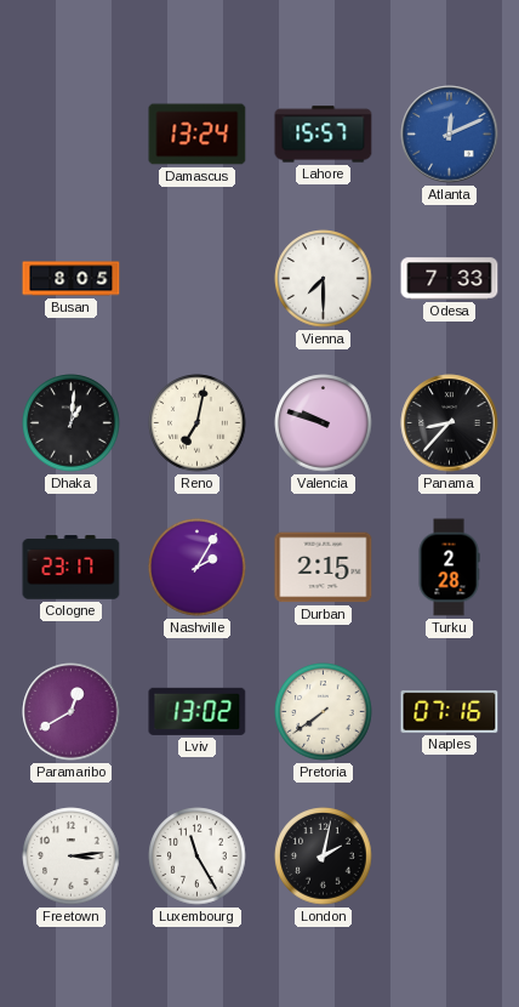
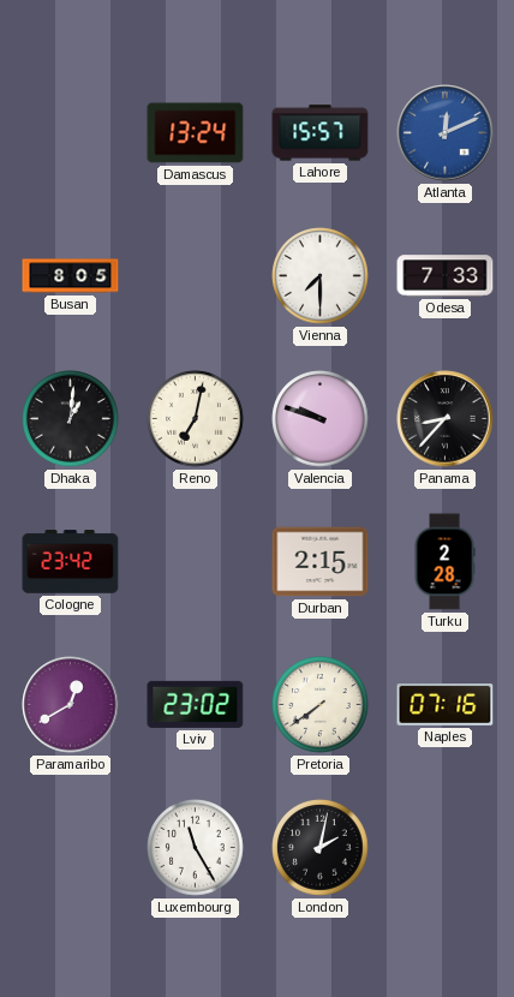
Cologne: 23:17 -> 23:42
Nashville: 2:05 -> none
Lviv: 13:02 -> 23:02
Freetown: 3:14 -> none
